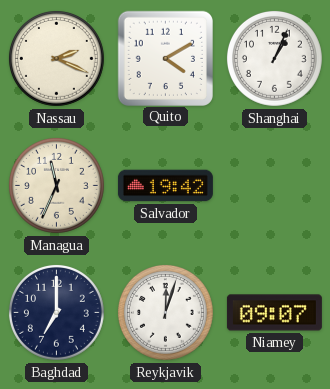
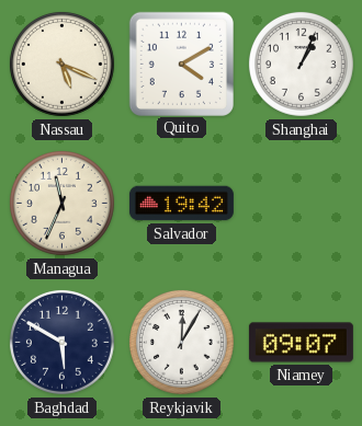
Nassau: 2:19 -> 5:19
Baghdad: 7:00 -> 5:50
Reykjavik: 12:03 -> 12:05
